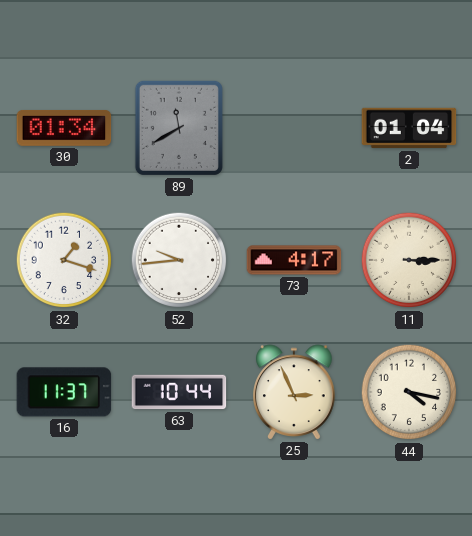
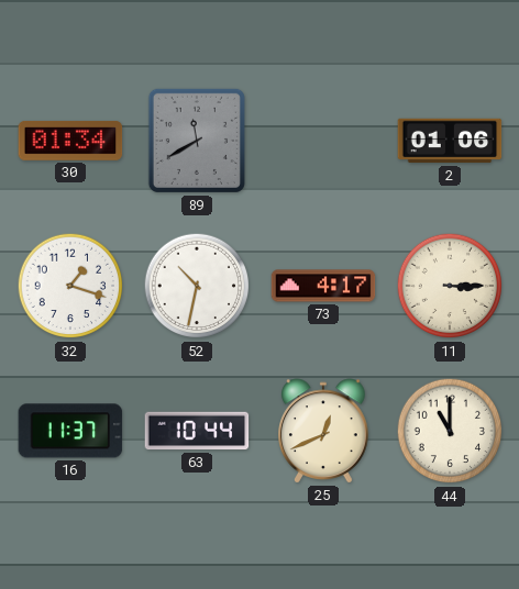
2: 01:04 -> 01:06
52: 9:44 -> 10:32
25: 2:56 -> 12:41
44: 4:17 -> 11:00
